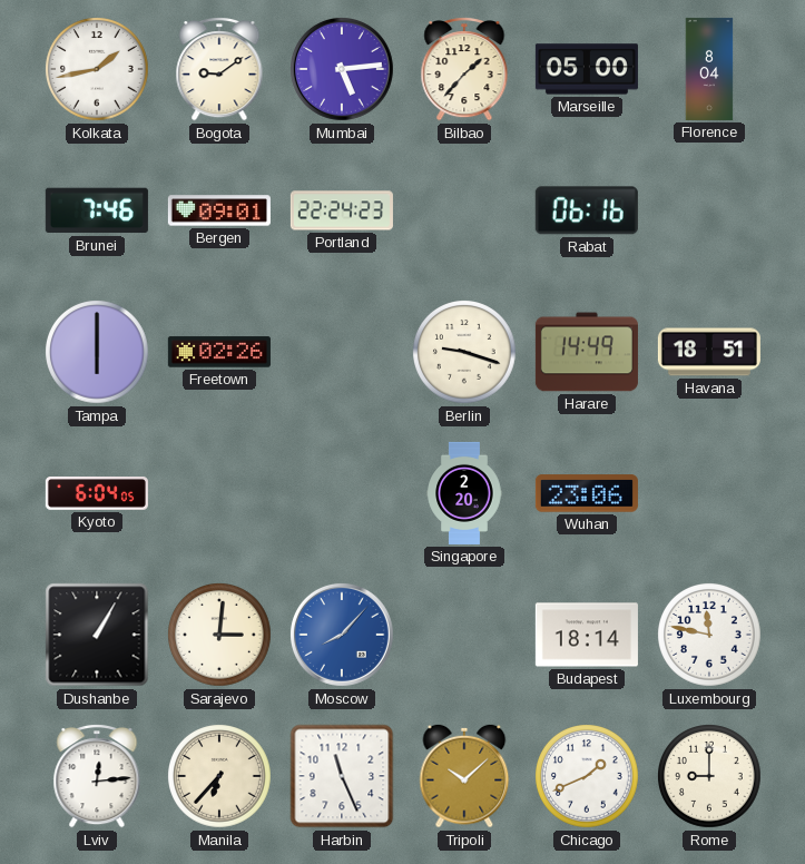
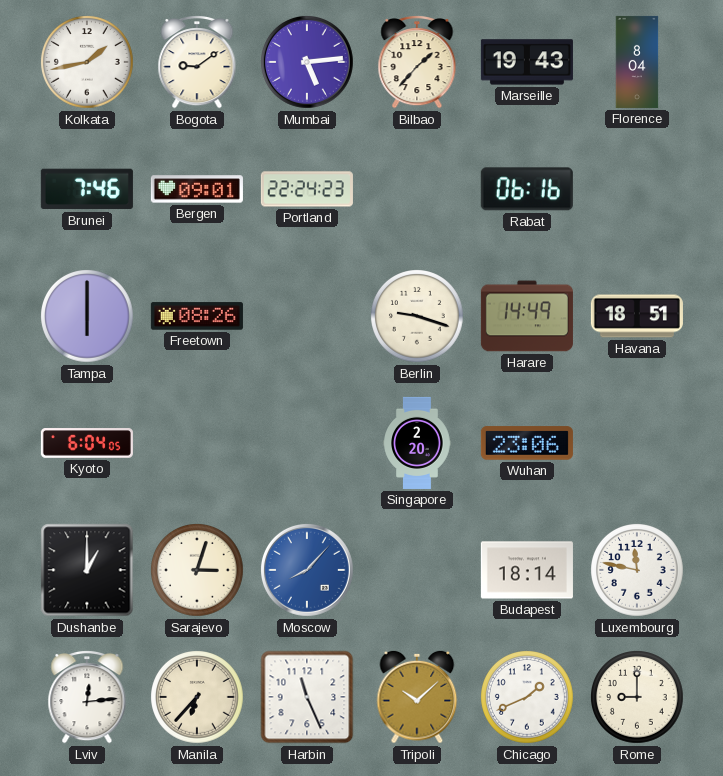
Marseille: 05:00 -> 19:43
Freetown: 02:26 -> 08:26
Dushanbe: 1:05 -> 1:00
Sarajevo: 3:01 -> 3:03
